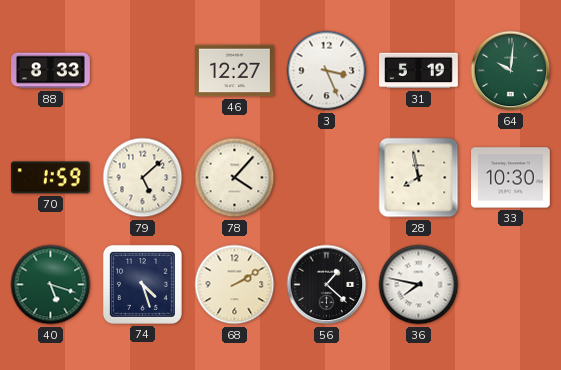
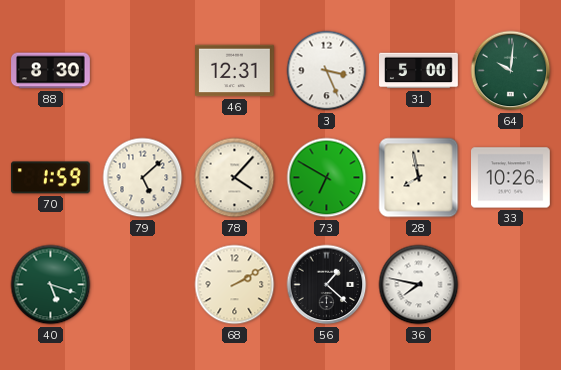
88: 8:33 -> 8:30
46: 12:27 -> 12:31
31: 5:19 -> 5:00
73: none -> 6:50
33: 10:30 -> 10:26
74: 4:27 -> none
